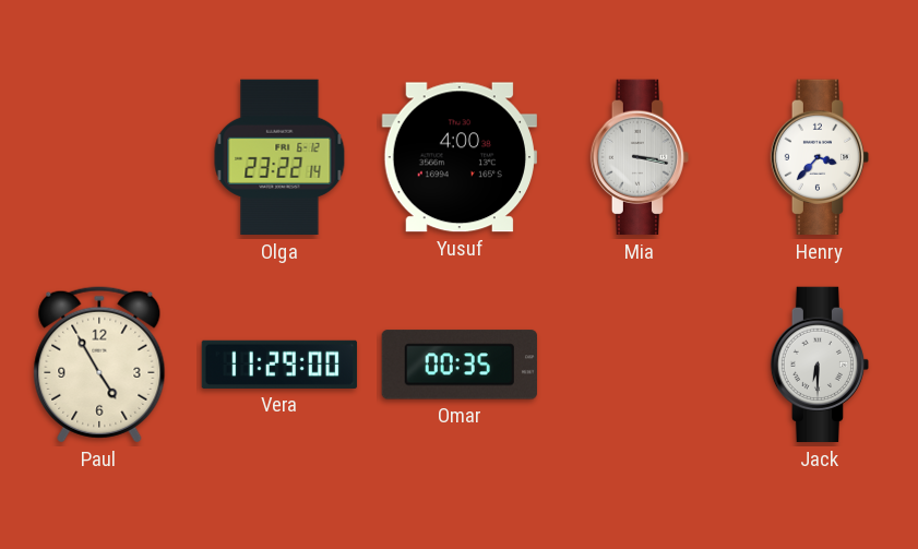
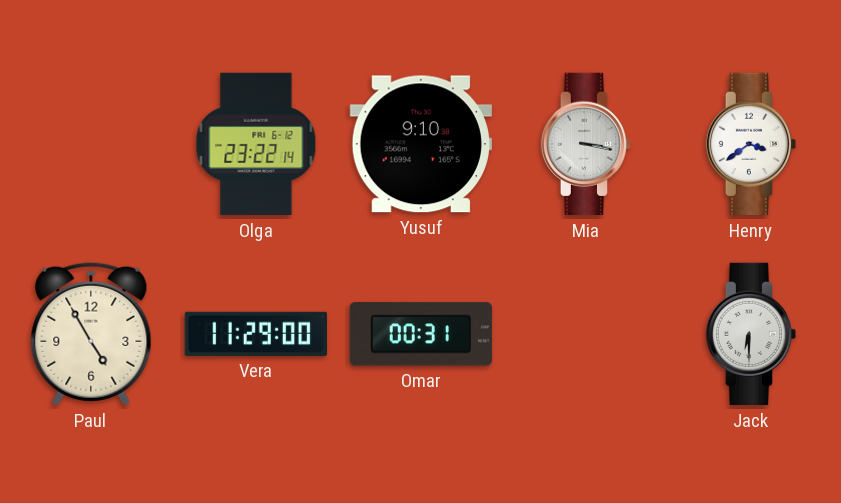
Yusuf: 4:00 -> 9:10
Henry: 3:37 -> 3:39
Omar: 00:35 -> 00:31
